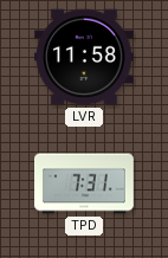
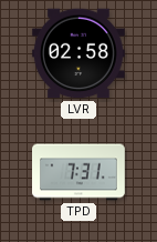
LVR: 11:58 -> 02:58
